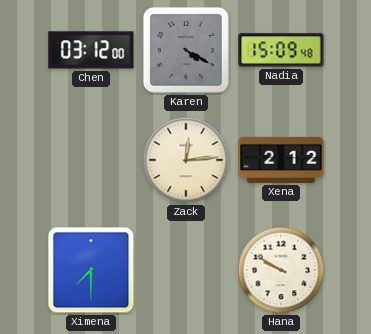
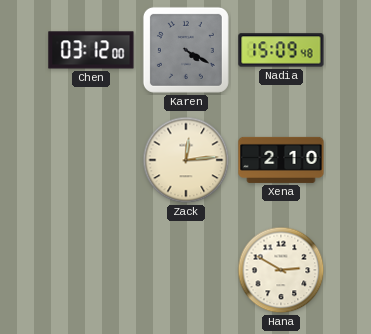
Xena: 2:12 -> 2:10
Ximena: 7:30 -> none
Hana: 9:50 -> 2:50
